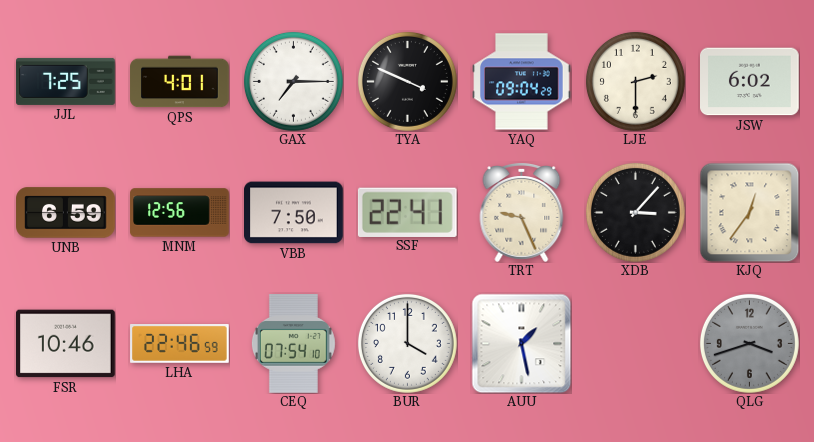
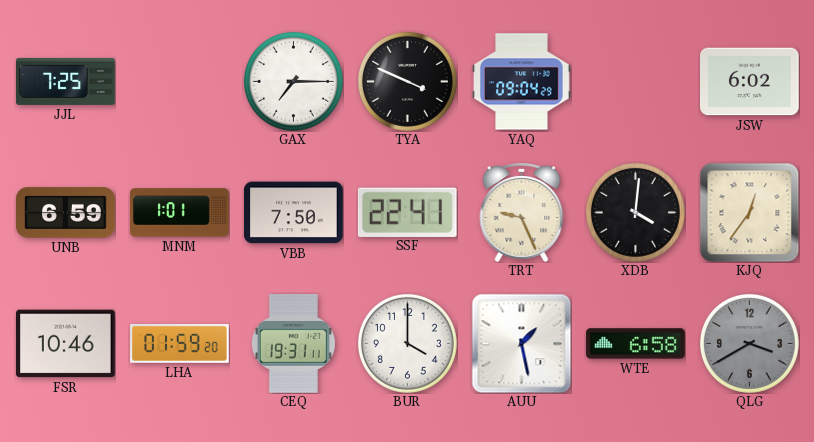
QPS: 4:01 -> none
LJE: 2:30 -> none
MNM: 12:56 -> 1:01
XDB: 3:07 -> 4:01
LHA: 22:46 -> 01:59
CEQ: 07:54 -> 19:31
WTE: none -> 6:58
QLG: 3:42 -> 3:40
